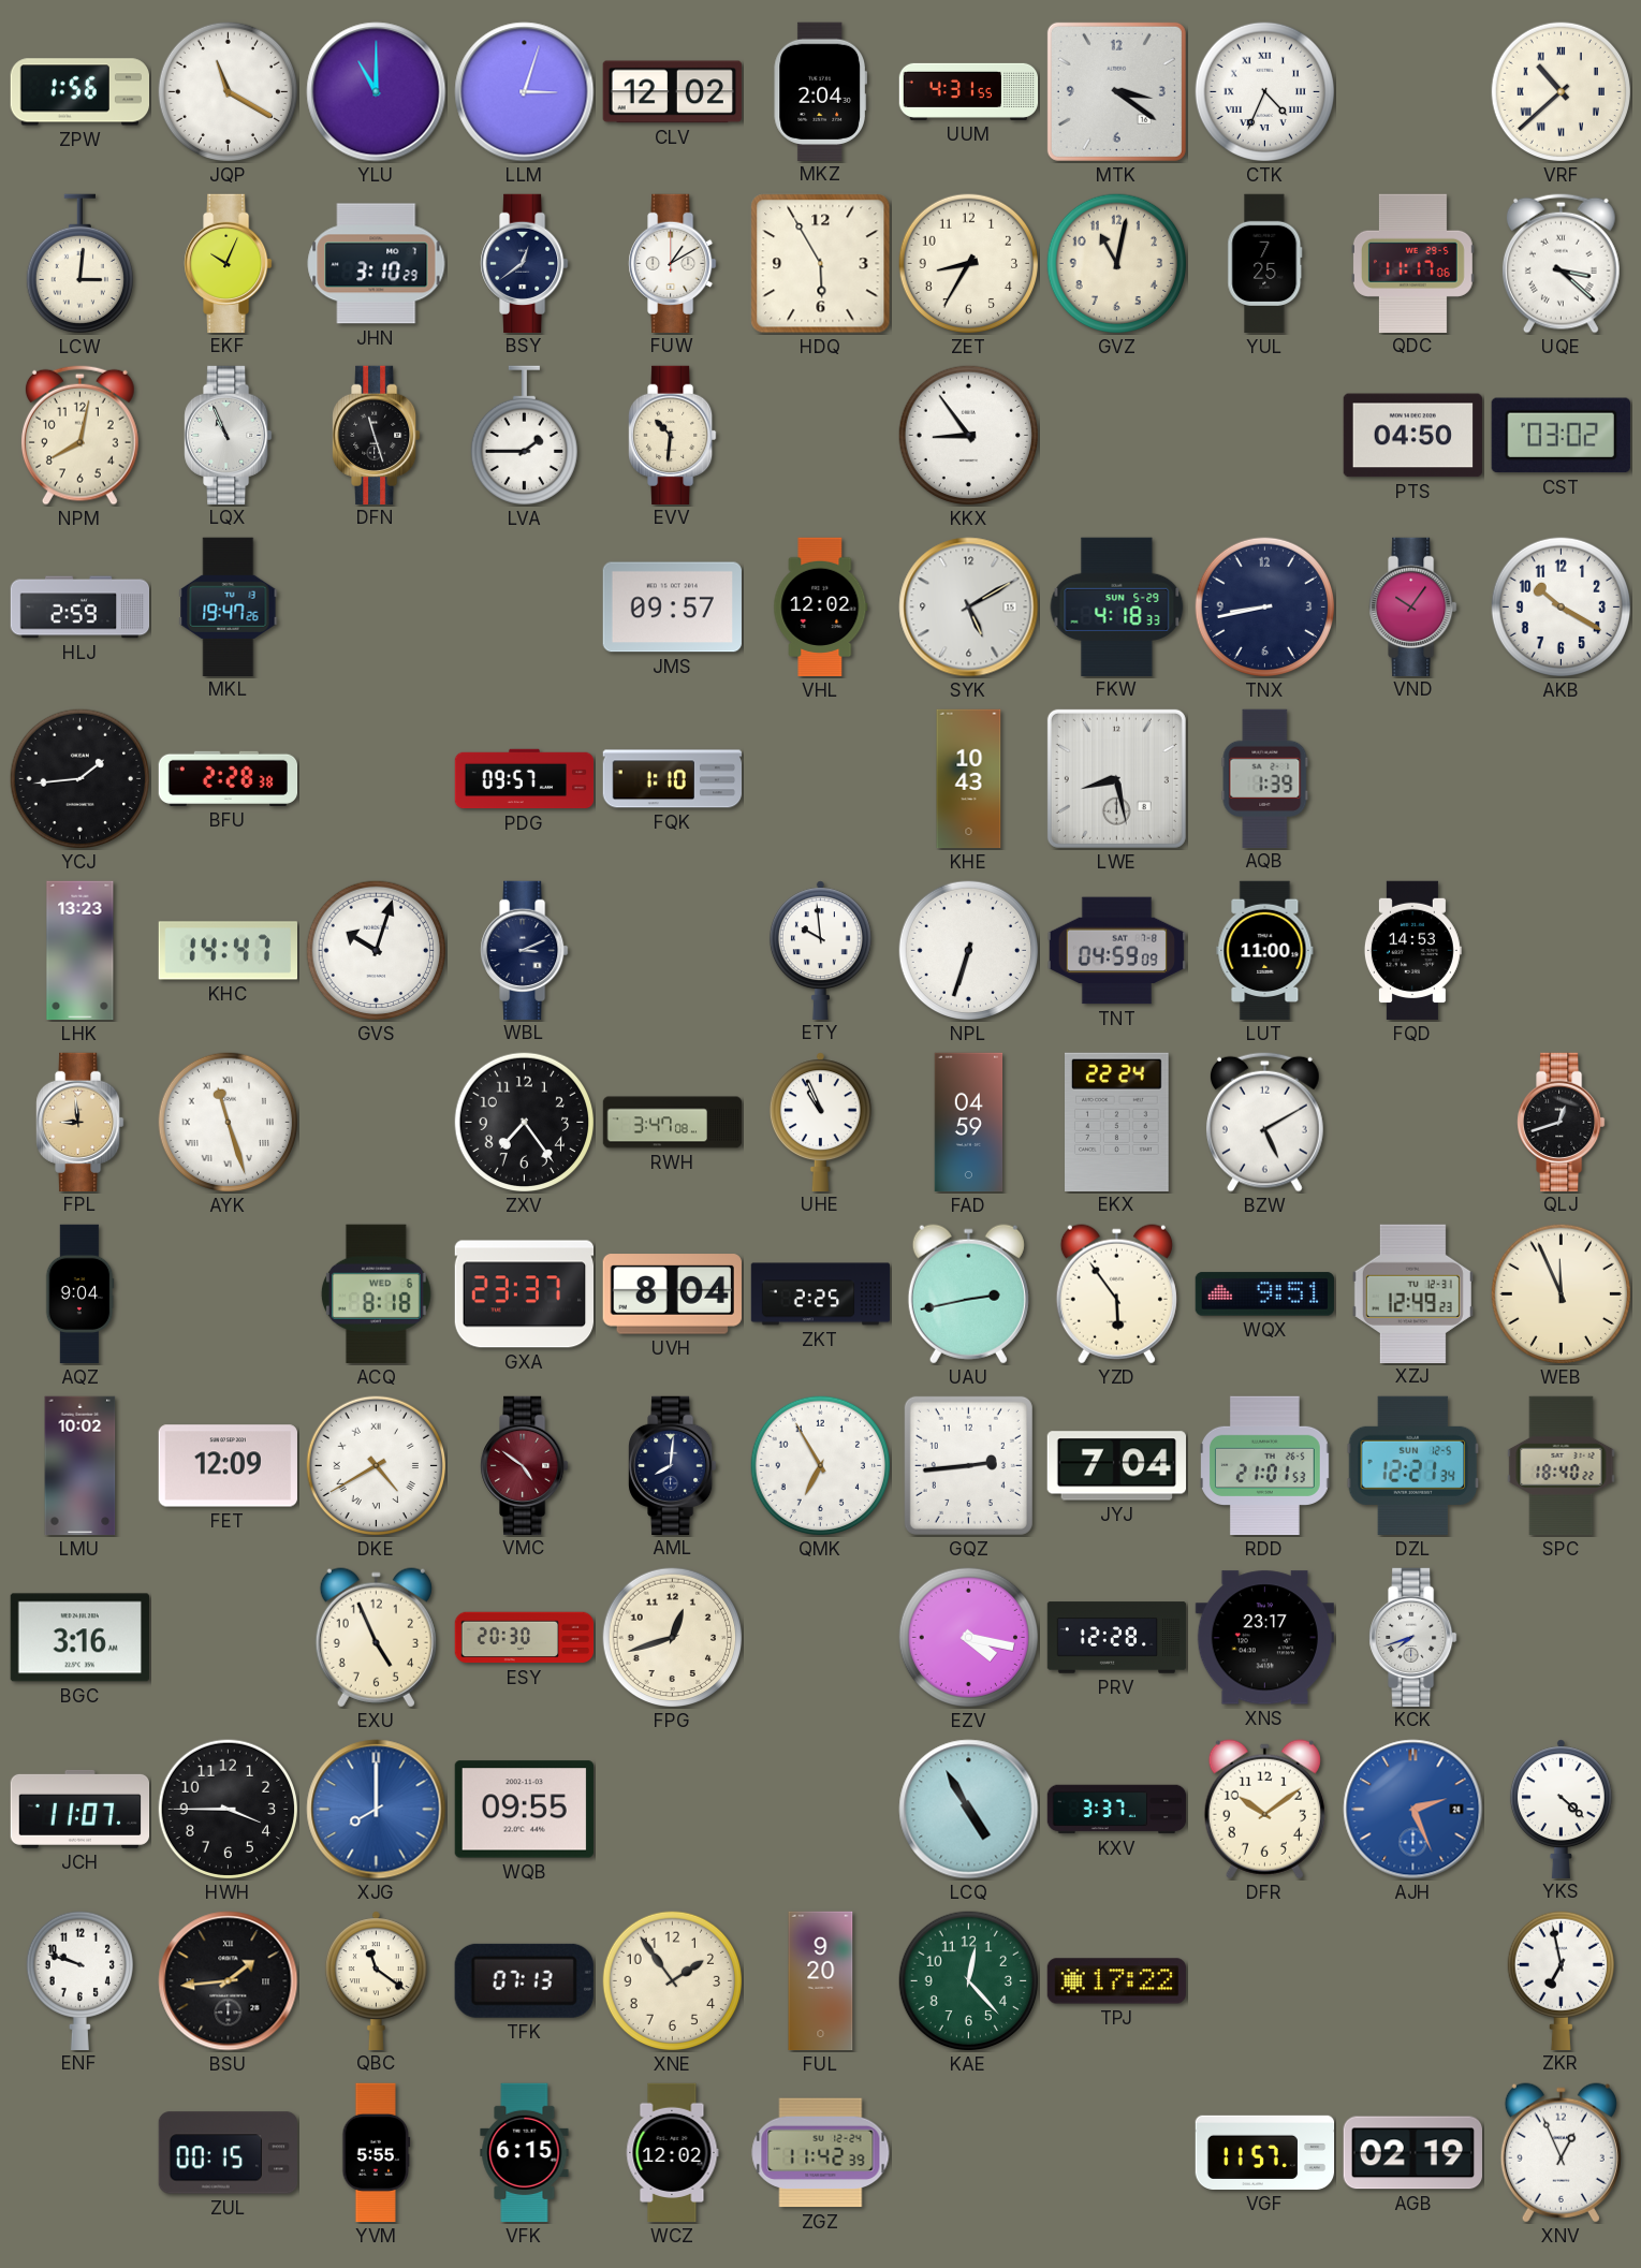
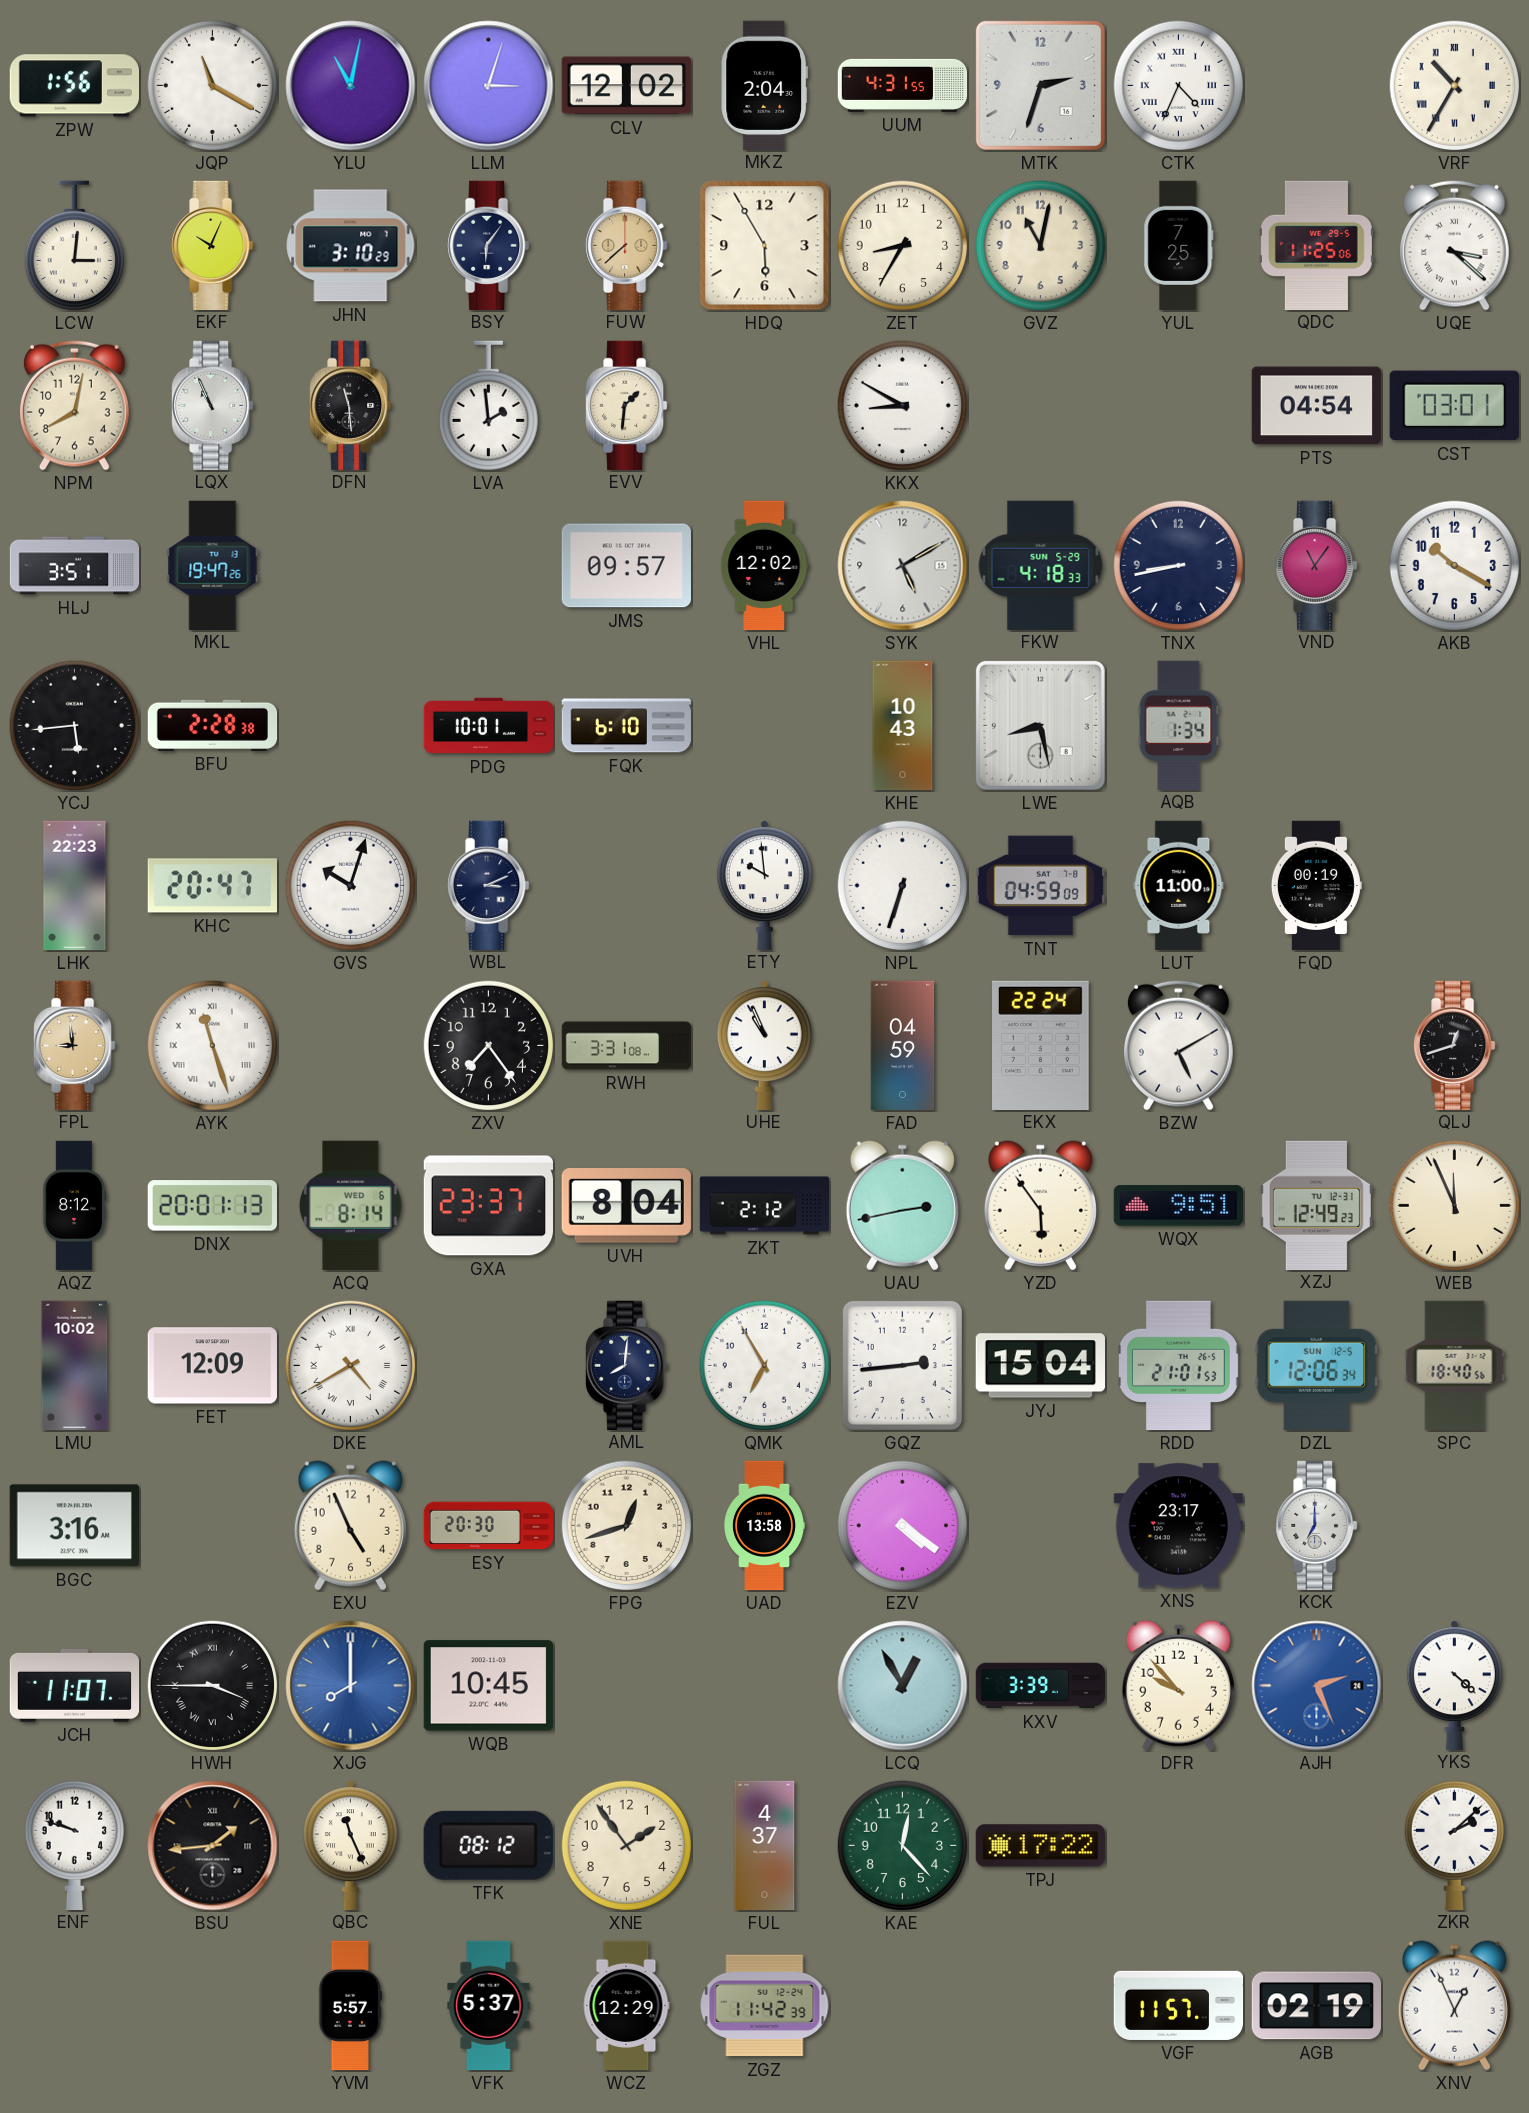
YLU: 11:00 -> 11:02
MTK: 3:21 -> 2:33
VRF: 10:38 -> 10:35
BSY: 12:39 -> 6:06
FUW: 1:10 -> 7:38
FUW dial: white -> champagne
QDC: 11:17 -> 11:25
DFN: 11:27 -> 11:29
LVA: 1:45 -> 1:59
EVV: 10:31 -> 1:31
KKX: 8:54 -> 8:50
PTS: 04:50 -> 04:54
CST: 03:02 -> 03:01
HLJ: 2:59 -> 3:51
VND: 10:06 -> 11:06
YCJ: 1:44 -> 5:44
PDG: 09:57 -> 10:01
FQK: 1:10 -> 6:10
AQB: 1:39 -> 1:34
LHK: 13:23 -> 22:23
KHC: 14:47 -> 20:47
FQD: 14:53 -> 00:19
RWH: 3:47 -> 3:31
AQZ: 9:04 -> 8:12
DNX: none -> 20:01
ACQ: 8:18 -> 8:14
ZKT: 2:25 -> 2:12
VMC: 4:51 -> none
JYJ: 7:04 -> 15:04
DZL: 12:21 -> 12:06
SPC: 18:40:22 -> 18:40:56
UAD: none -> 13:58
EZV: 4:17 -> 4:21
PRV: 12:28 -> none
KCK: 7:42 -> 7:00
HWH numerals: Arabic -> Roman
WQB: 09:55 -> 10:45
LCQ: 4:55 -> 12:55
KXV: 3:37 -> 3:39
DFR: 10:09 -> 9:53
QBC: 11:21 -> 11:26
TFK: 07:13 -> 08:12
FUL: 9:20 -> 4:37
ZKR: 6:58 -> 2:08
ZUL: 00:15 -> none
YVM: 5:55 -> 5:57
VFK: 6:15 -> 5:37
WCZ: 12:02 -> 12:29
